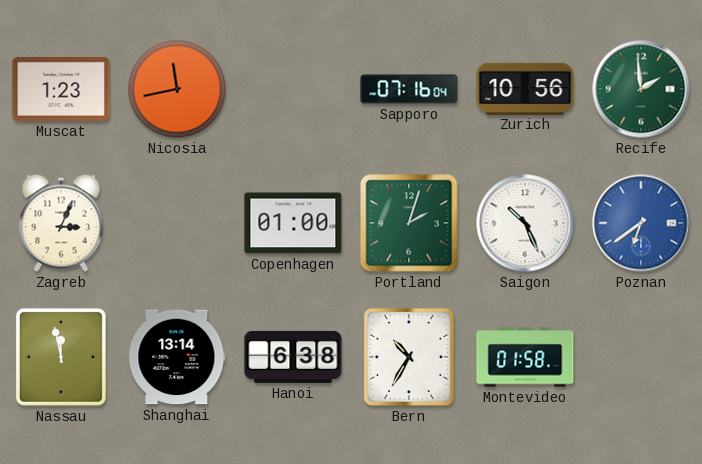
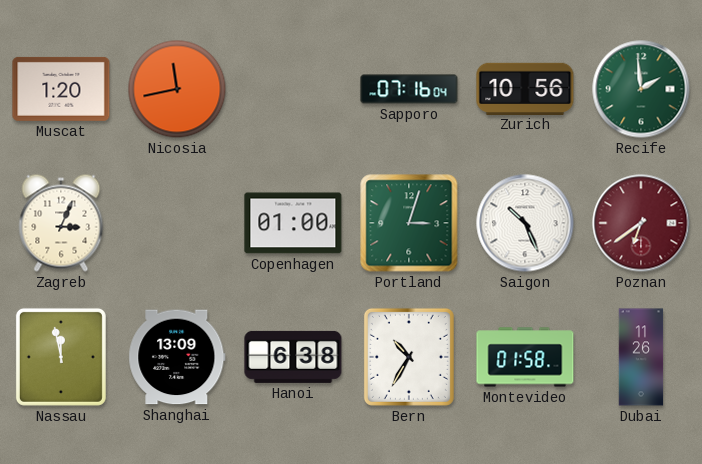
Muscat: 1:23 -> 1:20
Portland: 2:03 -> 3:03
Poznan dial: blue -> burgundy
Shanghai: 13:14 -> 13:09
Dubai: none -> 11:26
